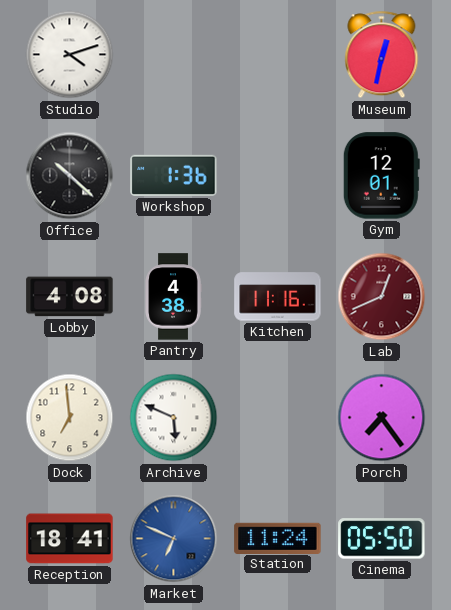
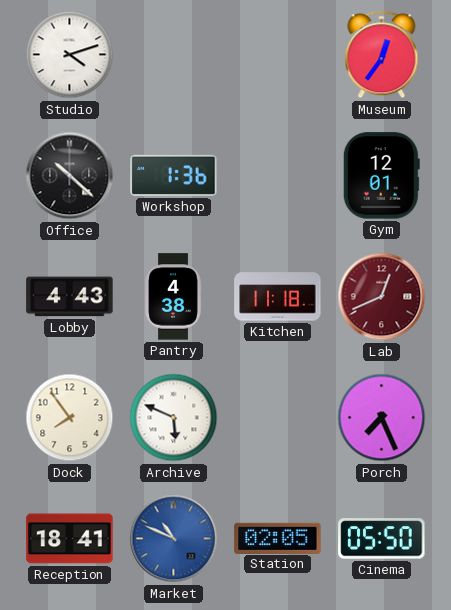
Museum: 12:32 -> 12:36
Lobby: 4:08 -> 4:43
Kitchen: 11:16 -> 11:18
Dock: 6:59 -> 7:54
Porch: 7:24 -> 7:26
Market: 6:49 -> 10:49
Station: 11:24 -> 02:05
